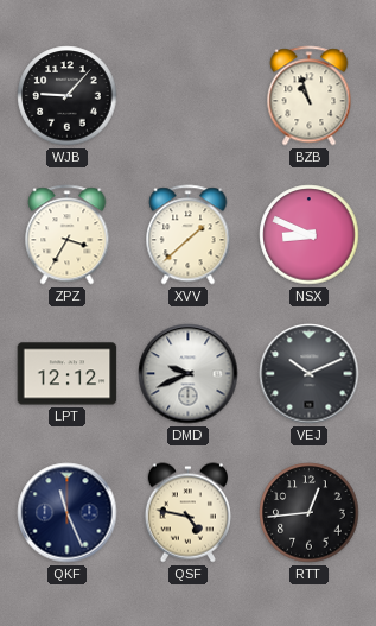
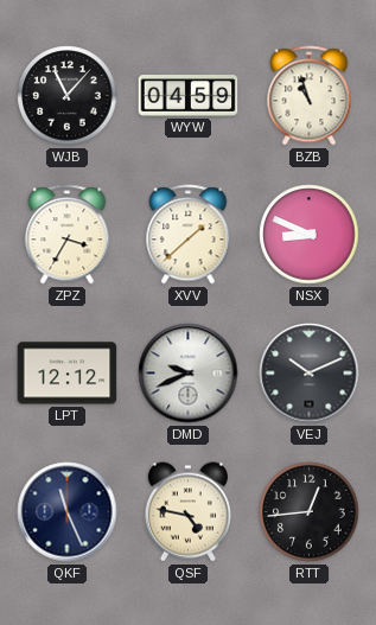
WJB: 9:07 -> 11:07
WYW: none -> 04:59
